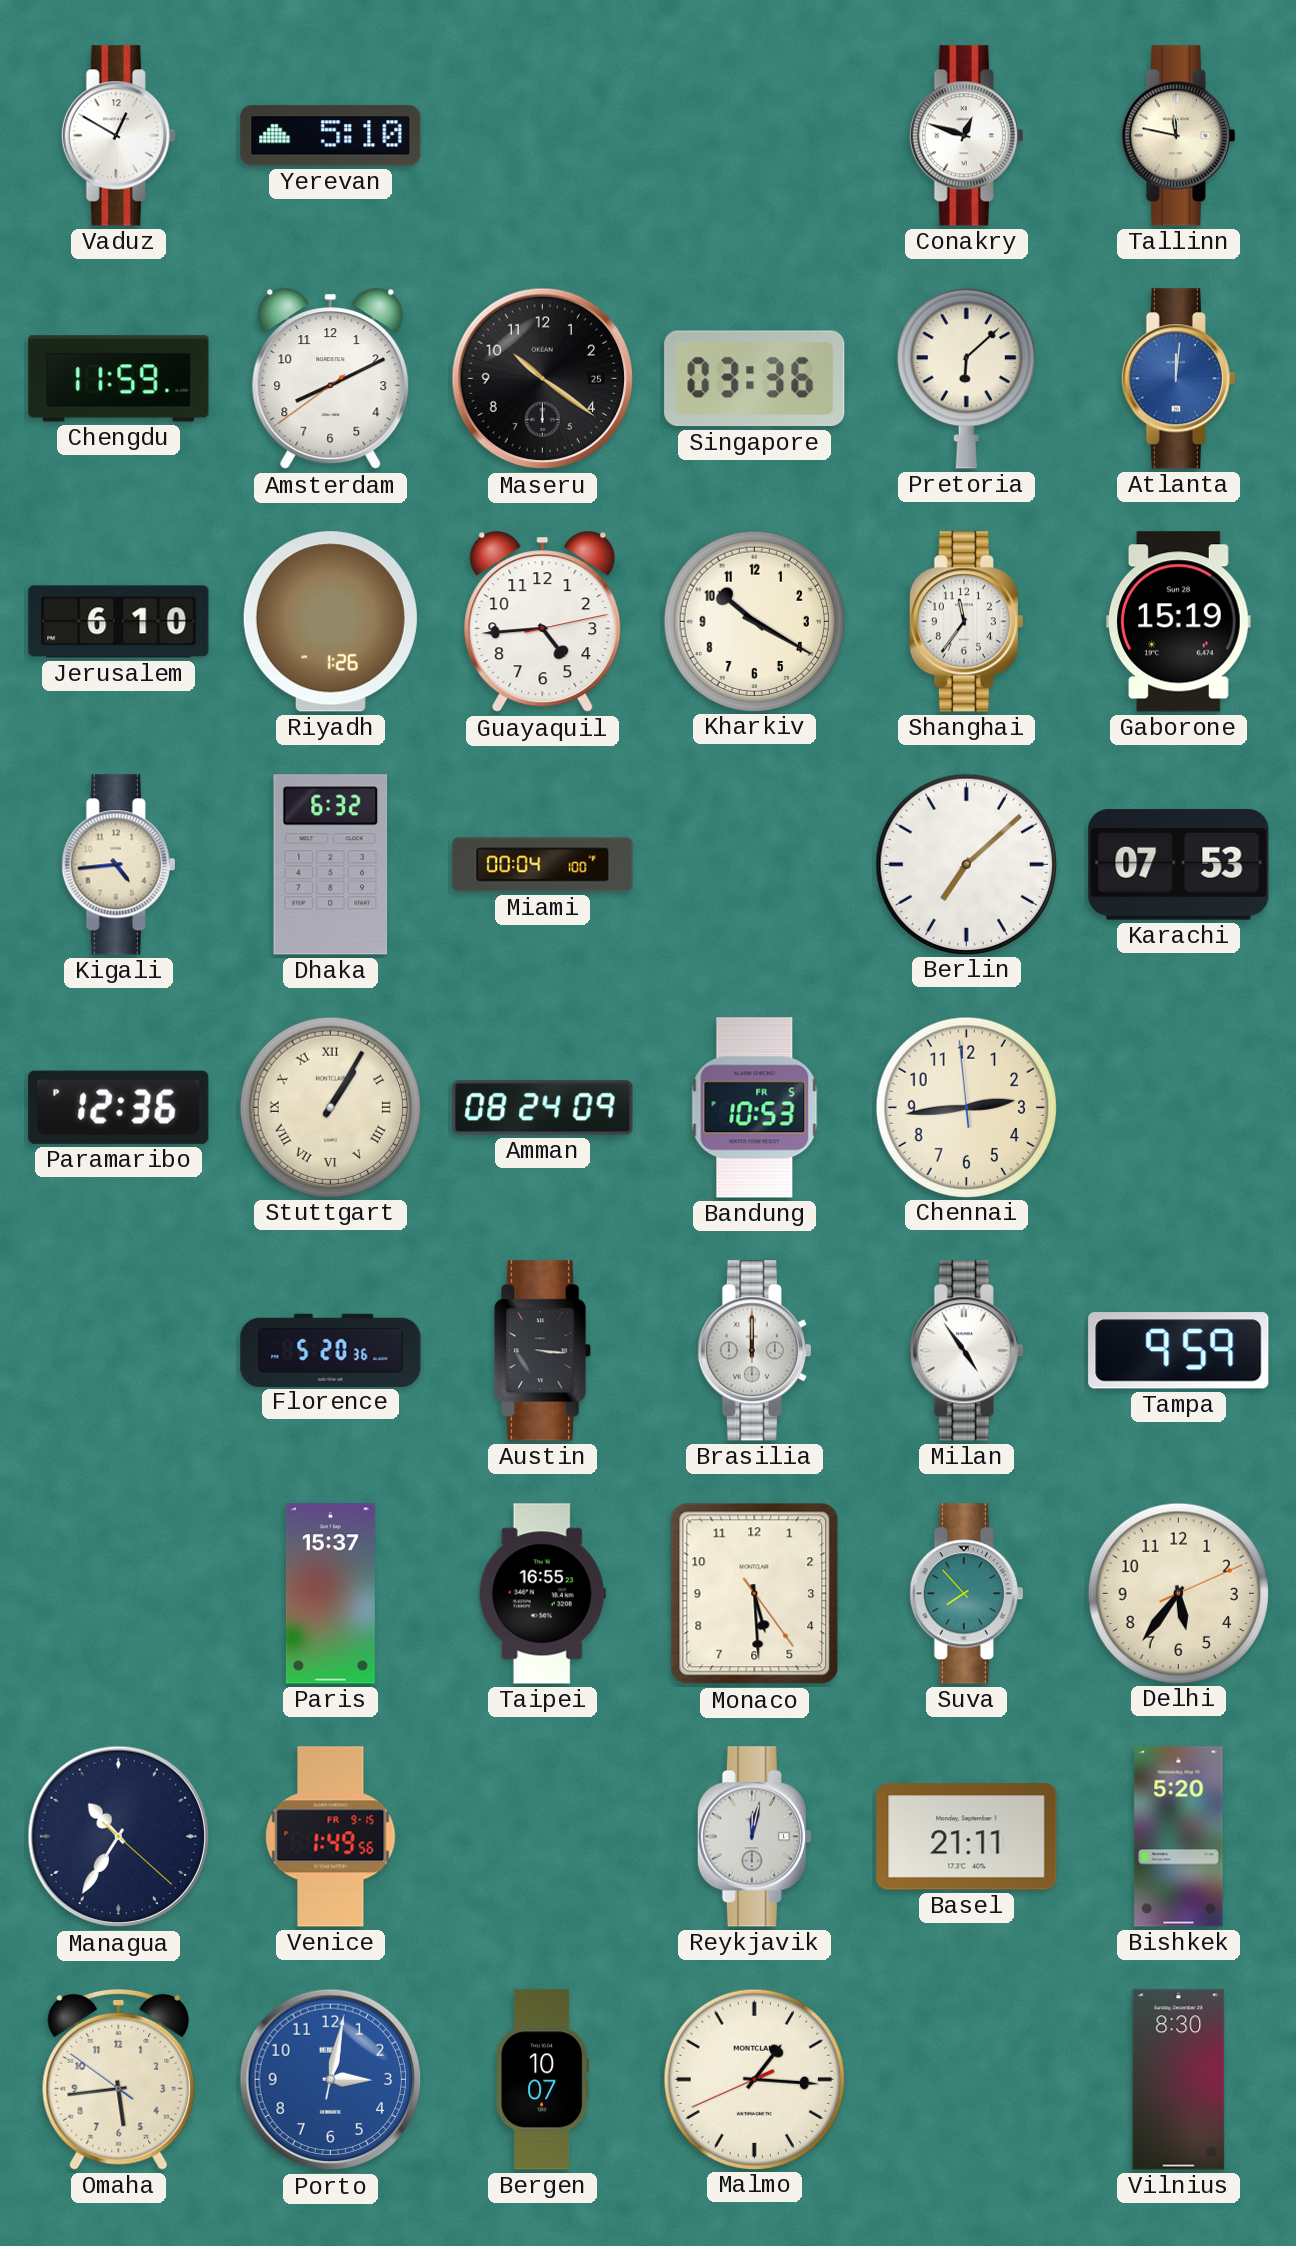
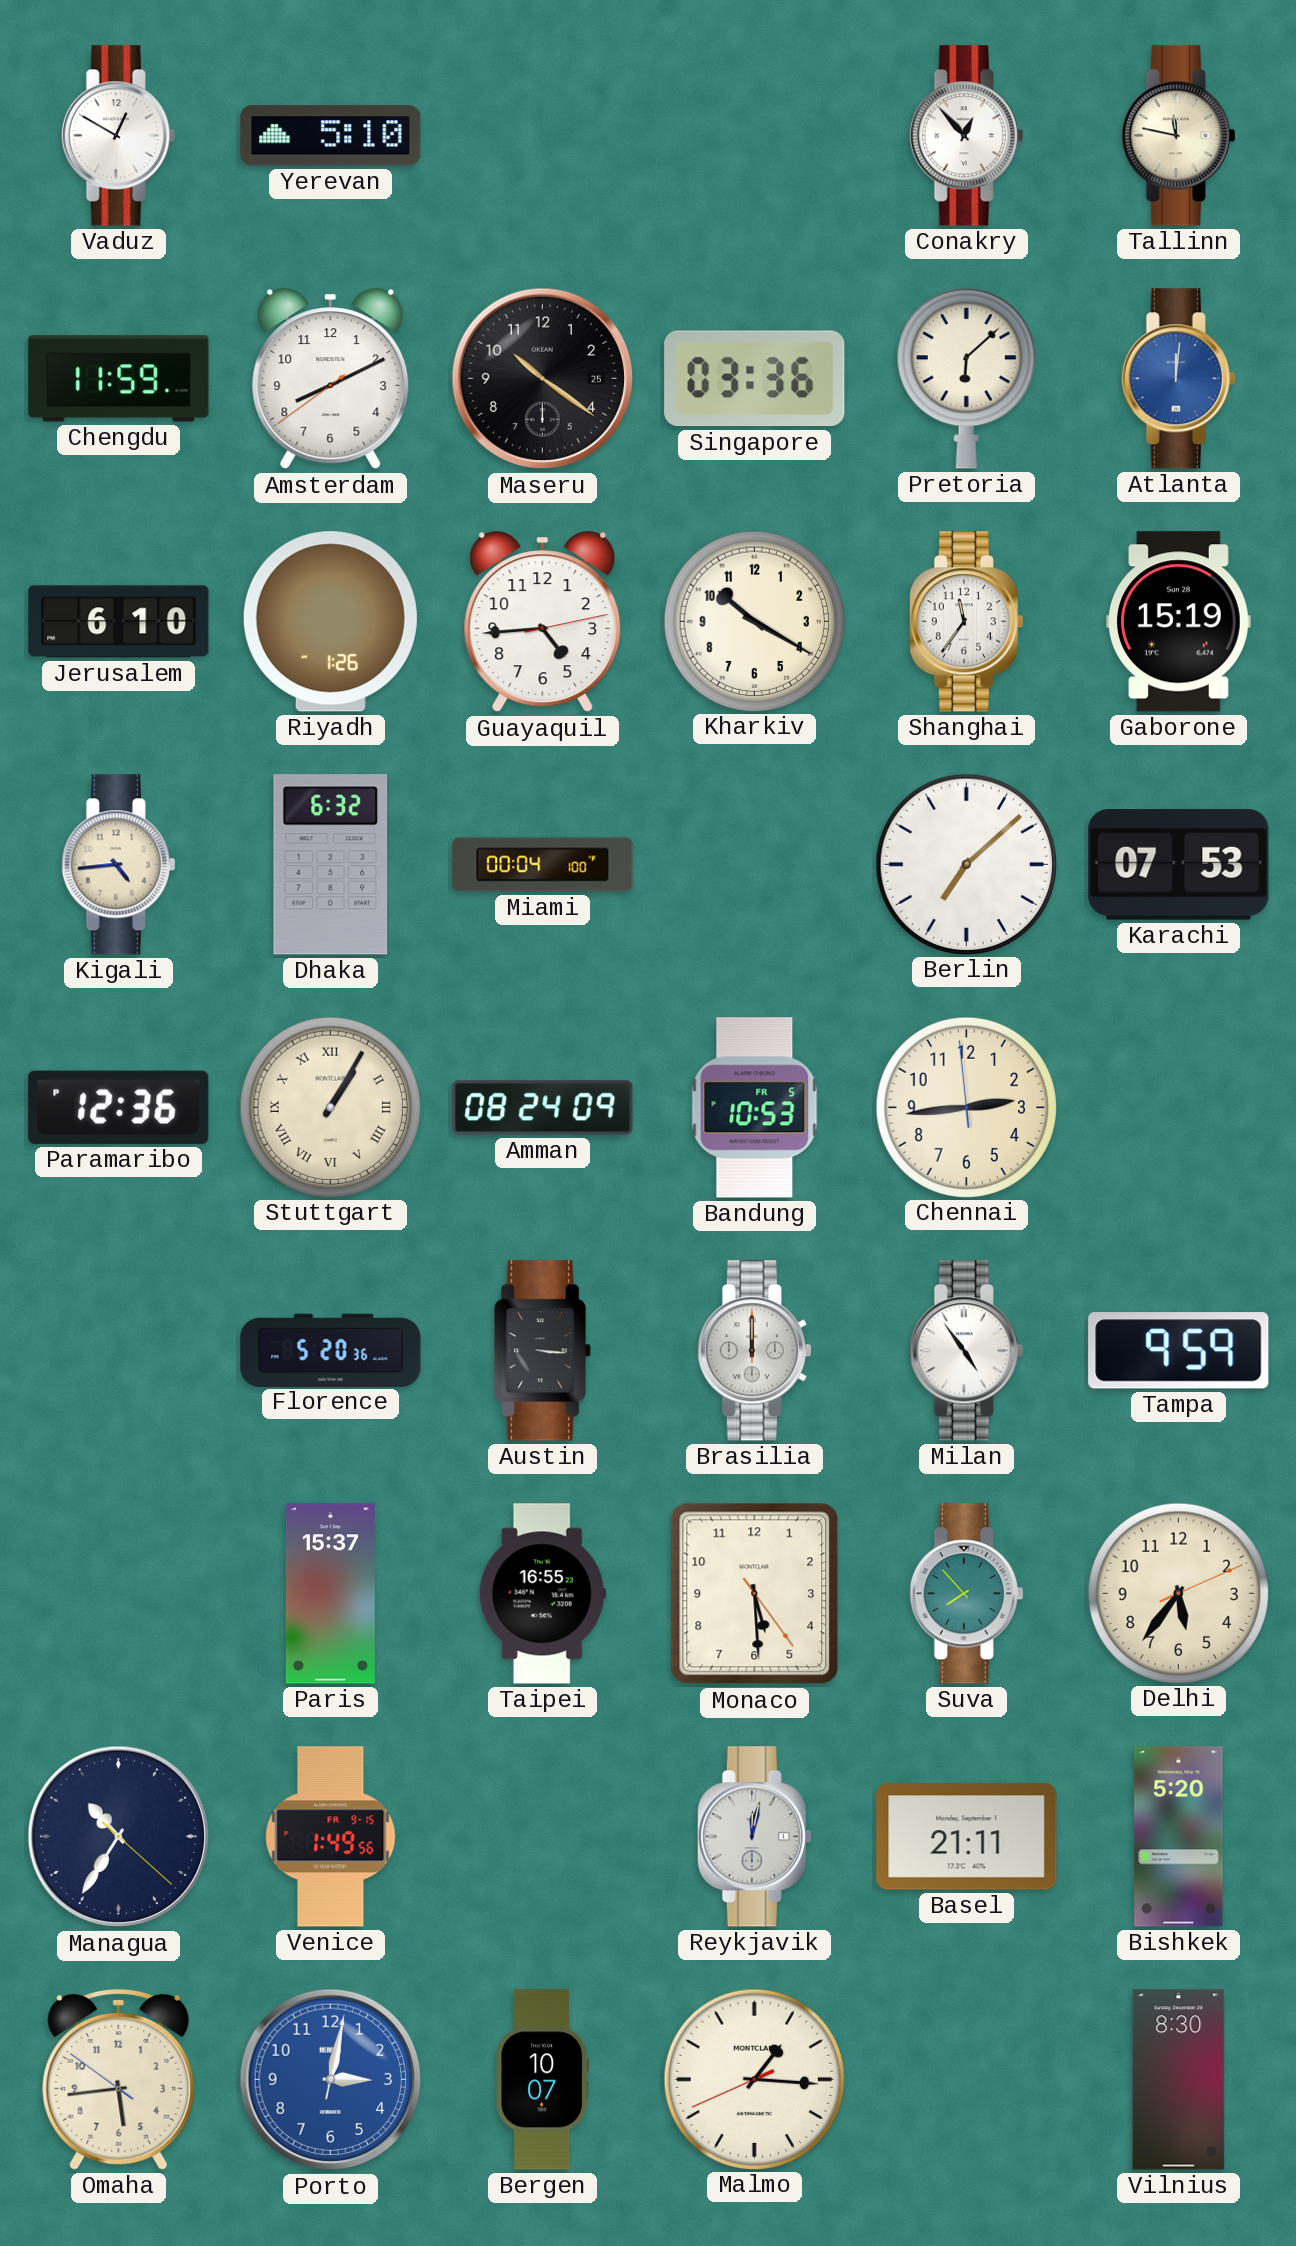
Conakry: 12:48 -> 12:53
